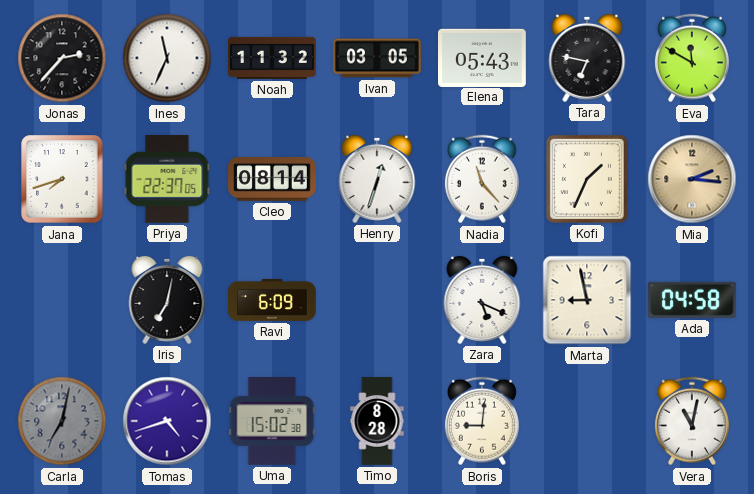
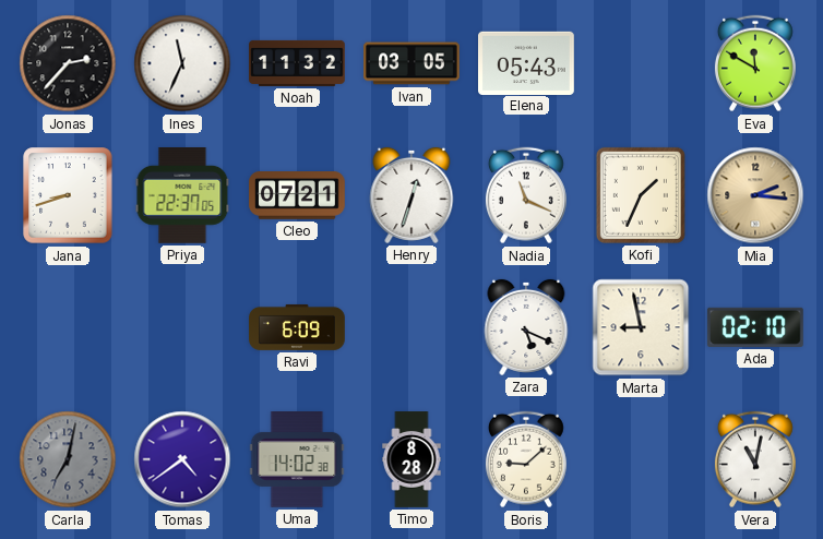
Tara: 6:47 -> none
Jana: 7:42 -> 8:42
Cleo: 08:14 -> 07:21
Nadia: 11:23 -> 11:19
Iris: 7:02 -> none
Ada: 04:58 -> 02:10
Tomas: 4:42 -> 4:39
Uma: 15:02 -> 14:02
Boris: 9:01 -> 9:08
